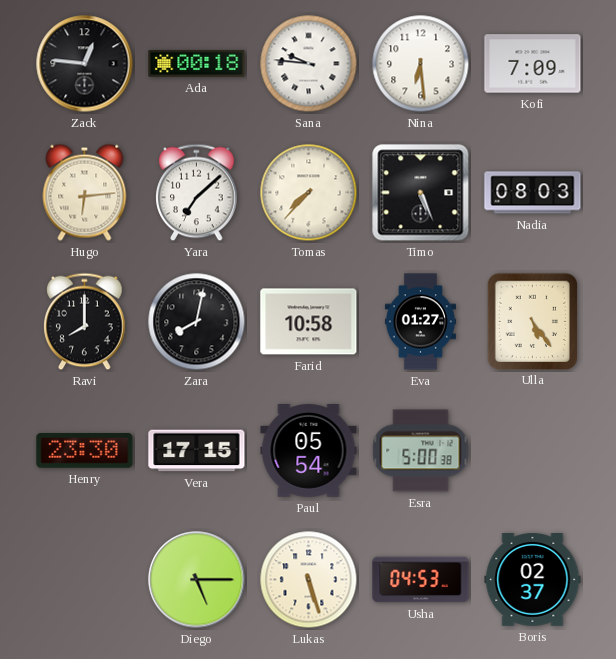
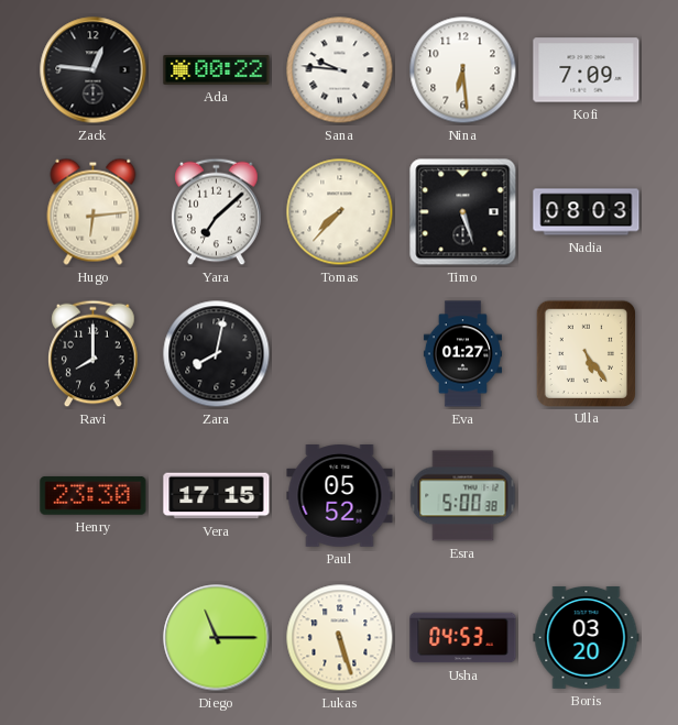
Ada: 00:18 -> 00:22
Timo: 5:26 -> 5:27
Farid: 10:58 -> none
Paul: 05:54 -> 05:52
Diego: 5:15 -> 11:15
Boris: 02:37 -> 03:20
